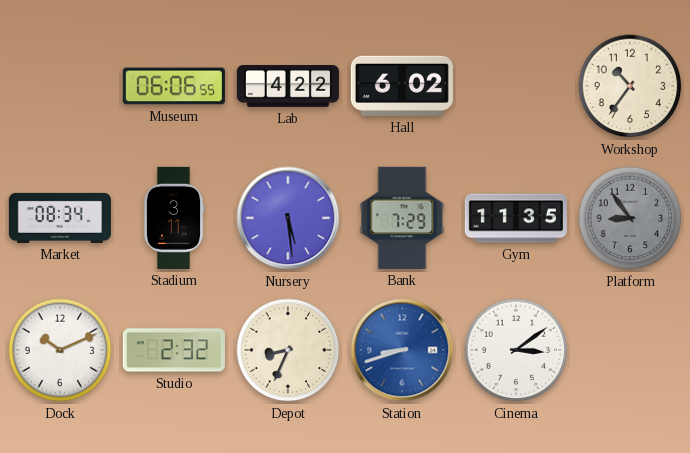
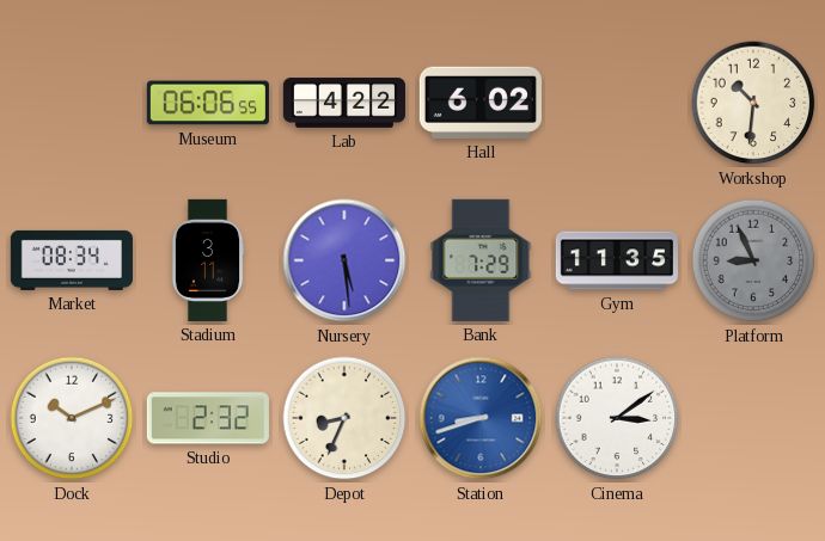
Workshop: 10:36 -> 10:31
Platform: 8:54 -> 8:56
